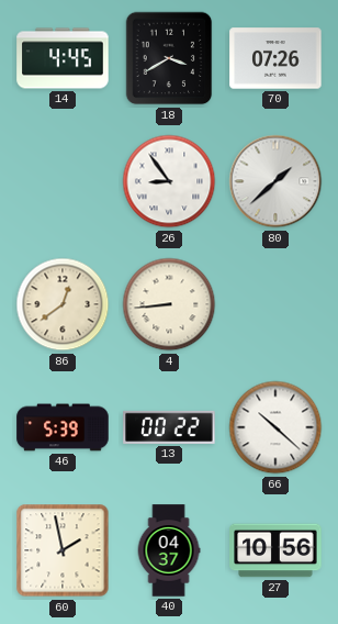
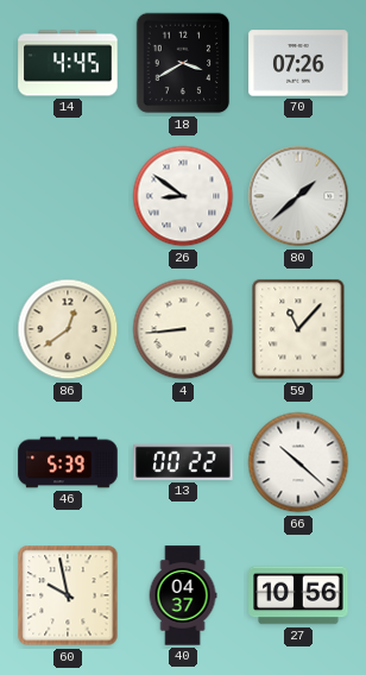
26: 8:54 -> 8:51
59: none -> 11:07
60: 1:58 -> 9:58
